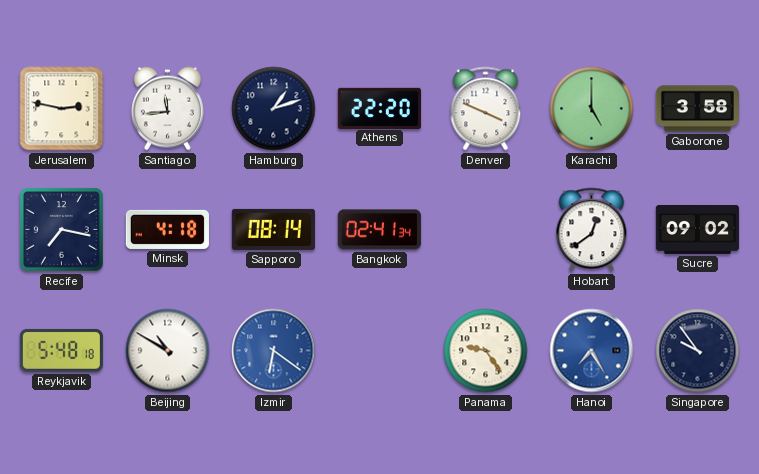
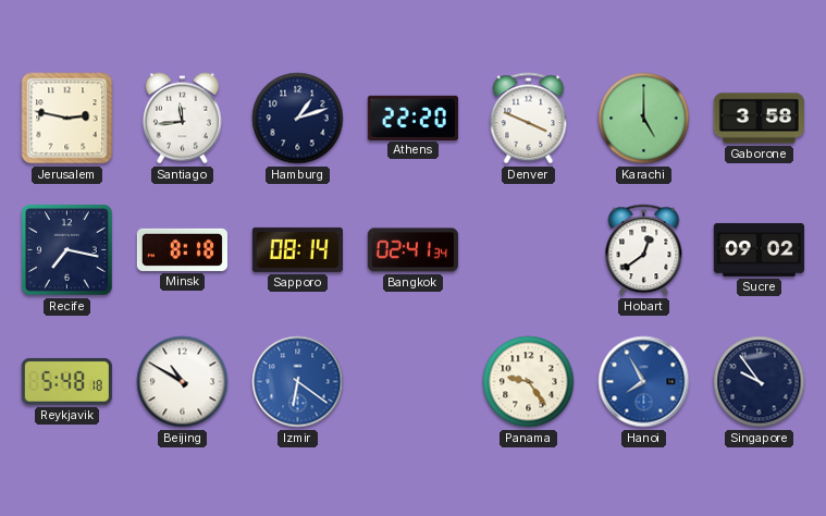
Minsk: 4:18 -> 8:18
Hanoi: 7:25 -> 7:55
